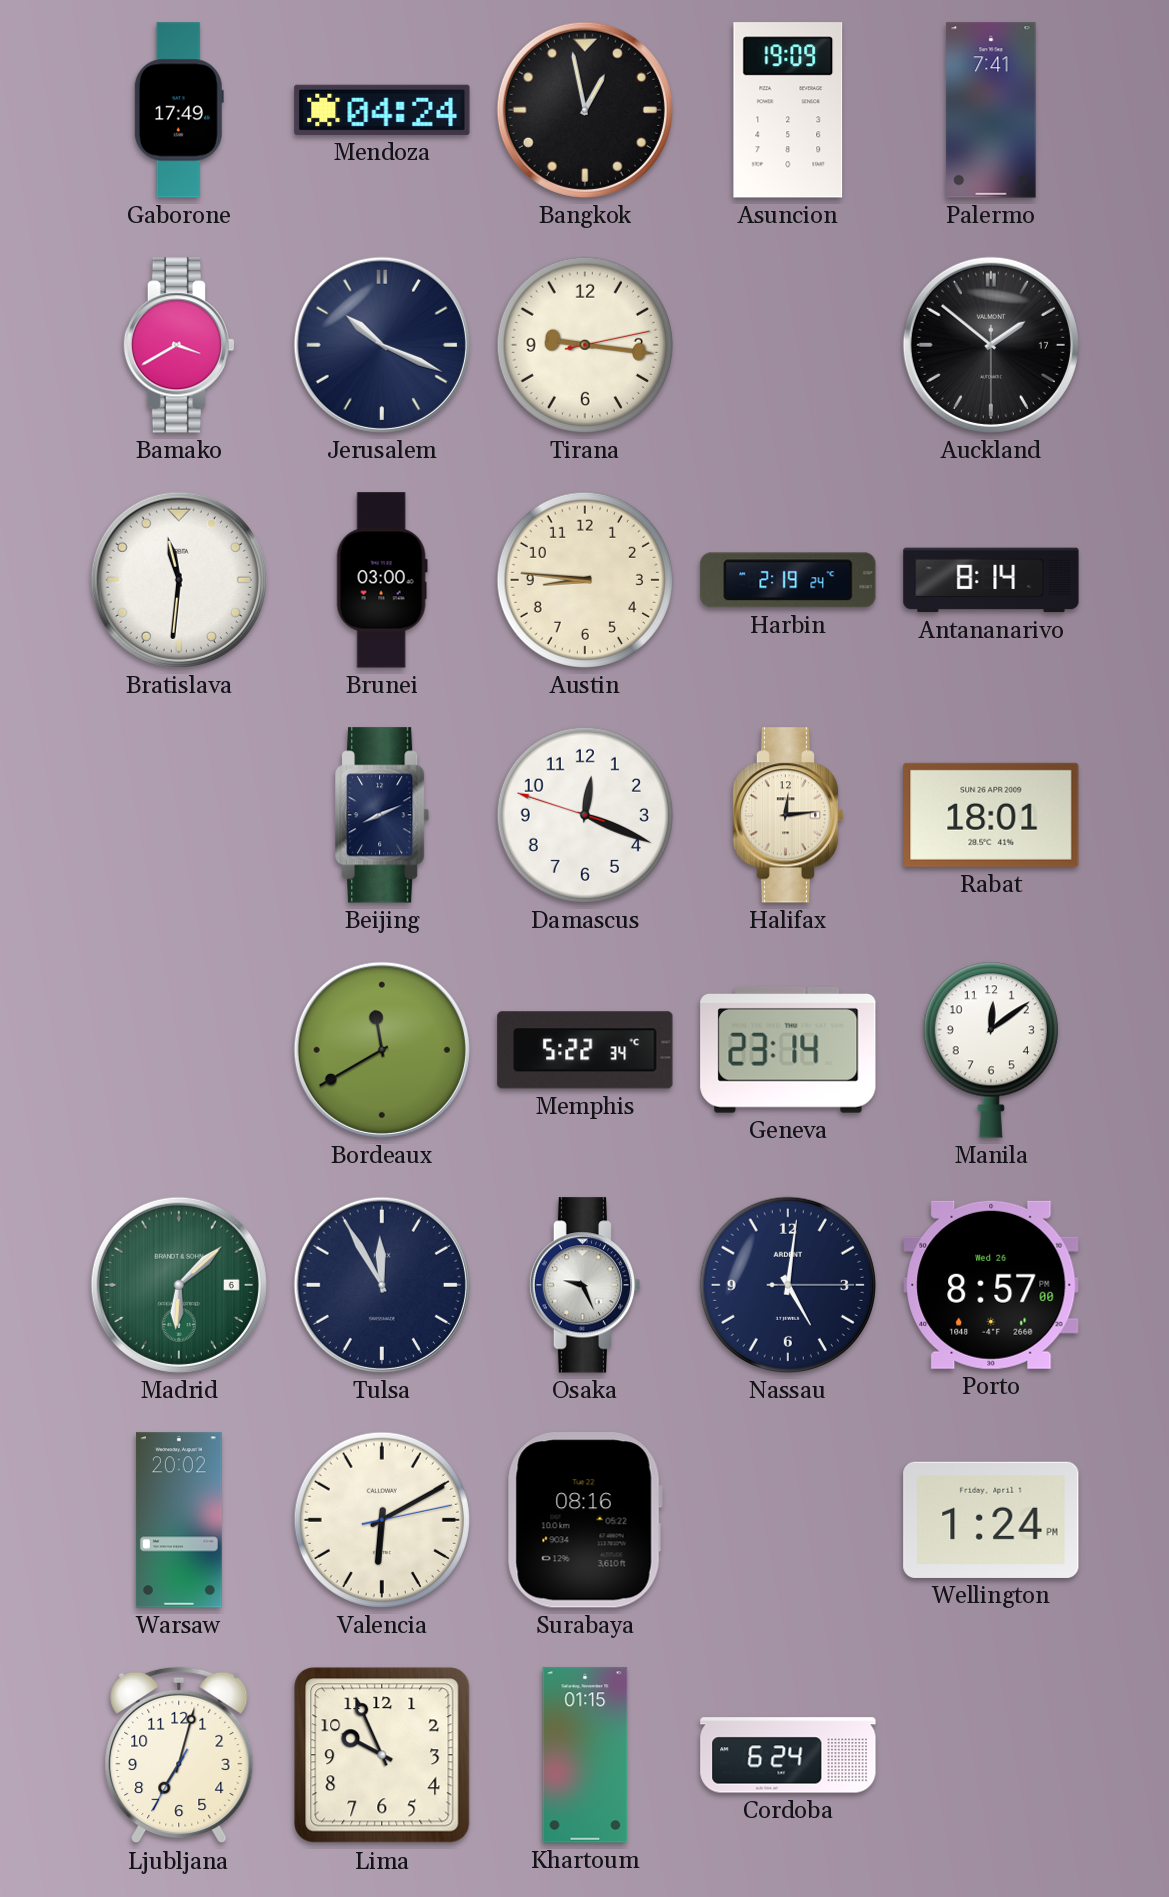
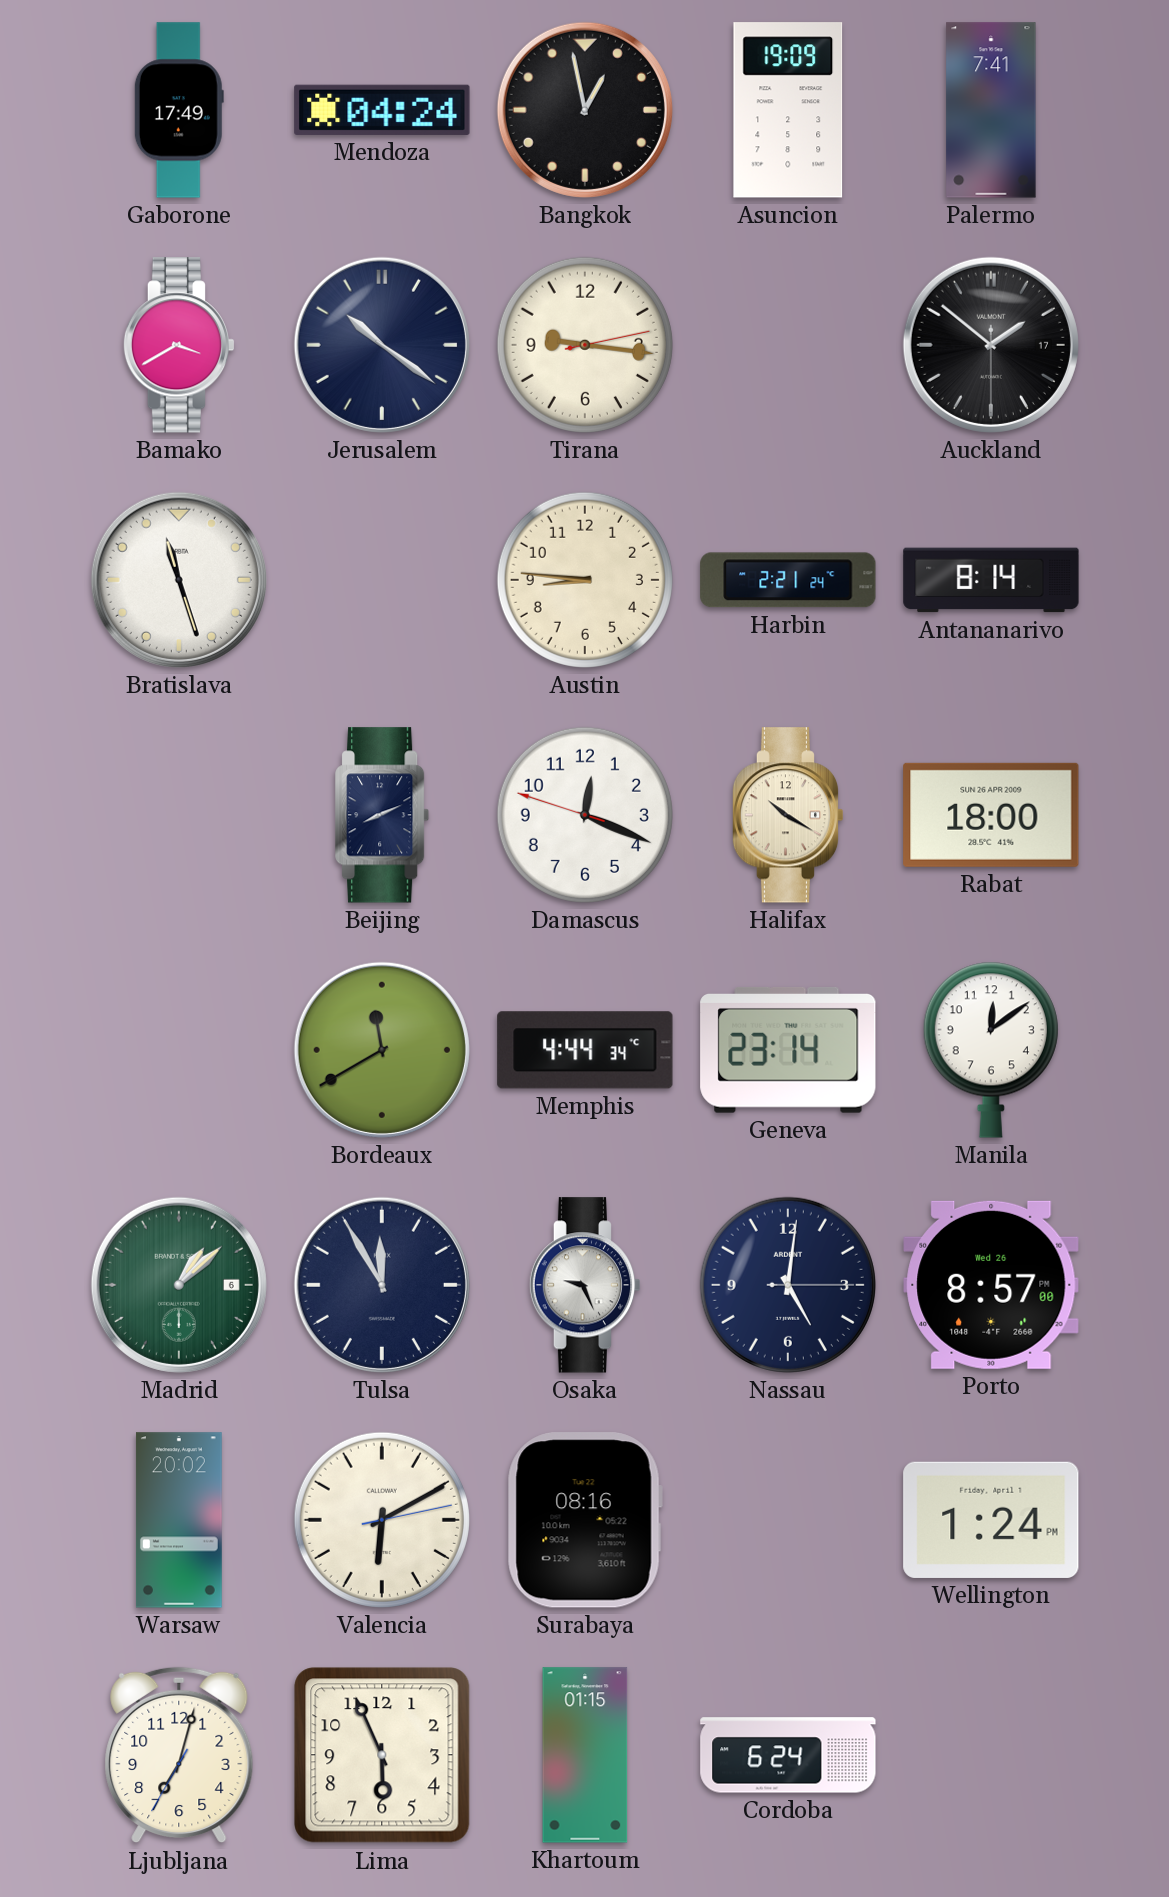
Jerusalem: 10:19 -> 10:21
Bratislava: 11:31 -> 11:27
Brunei: 03:00 -> none
Harbin: 2:19 -> 2:21
Halifax: 12:14 -> 10:20
Rabat: 18:01 -> 18:00
Memphis: 5:22 -> 4:44
Madrid: 6:08 -> 1:08
Lima: 9:56 -> 5:56
